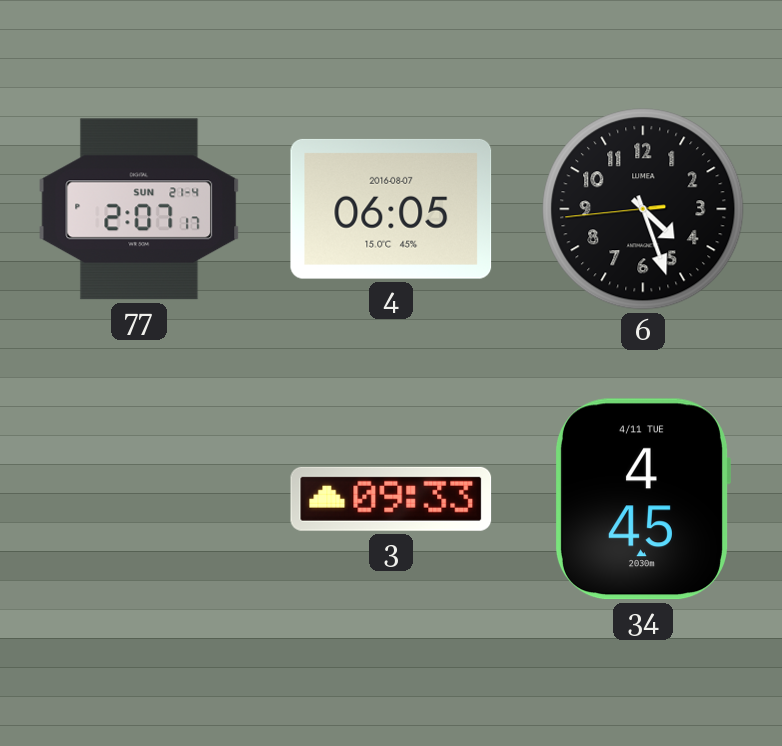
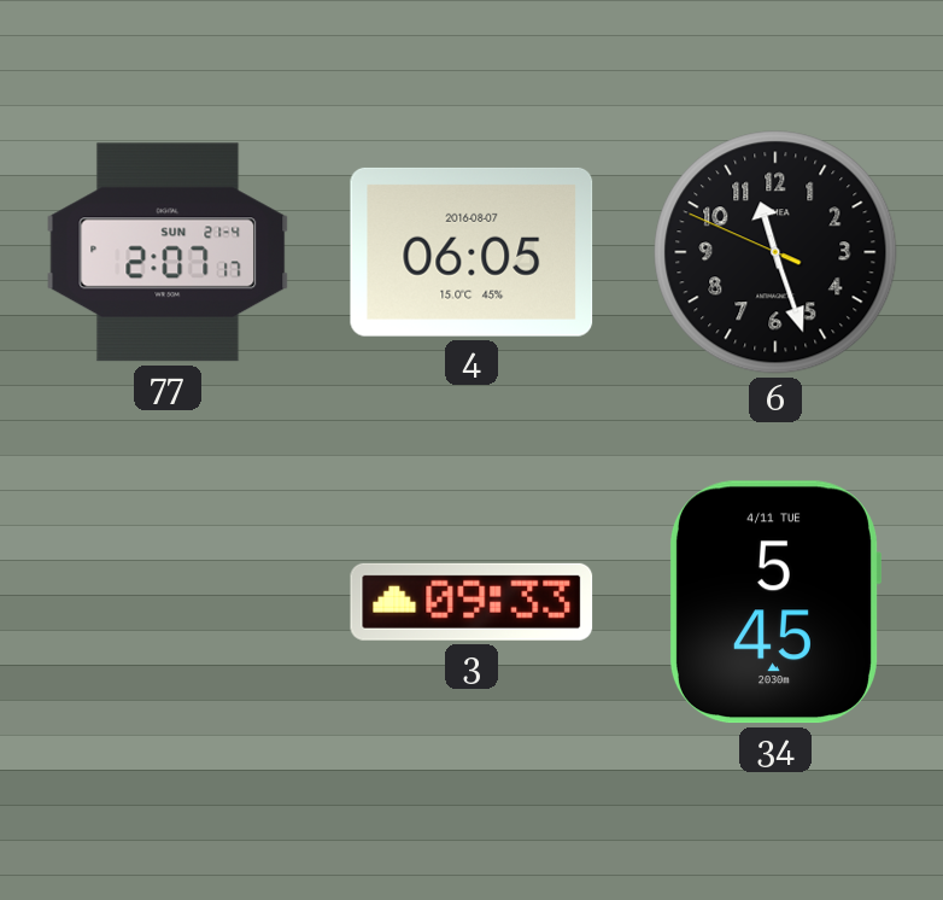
6: 4:26 -> 11:26
34: 4:45 -> 5:45
